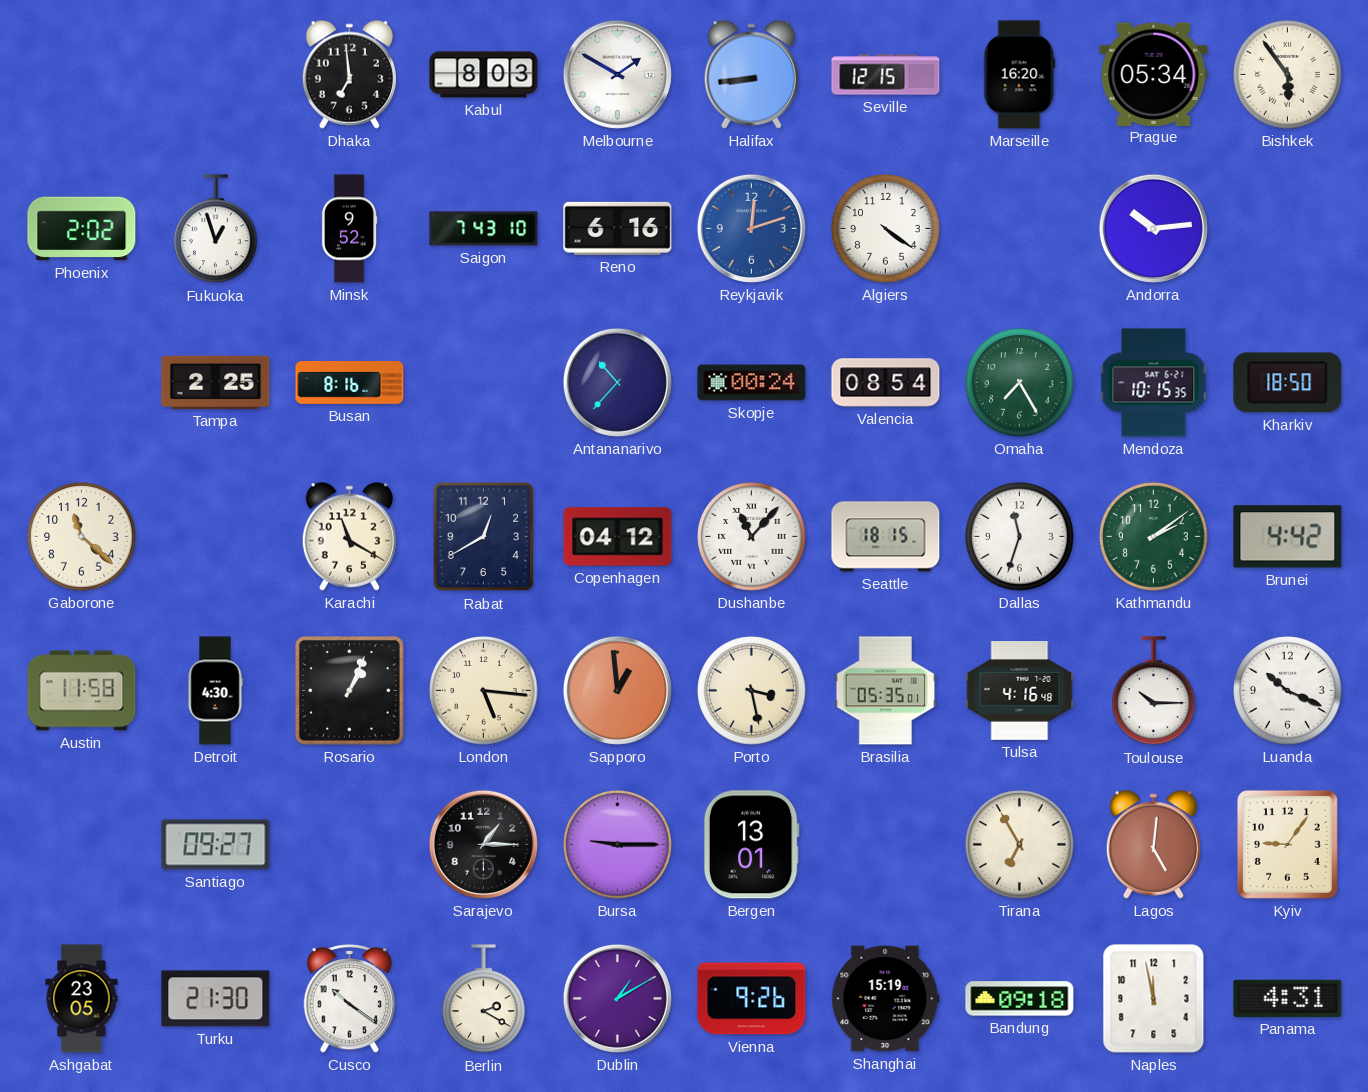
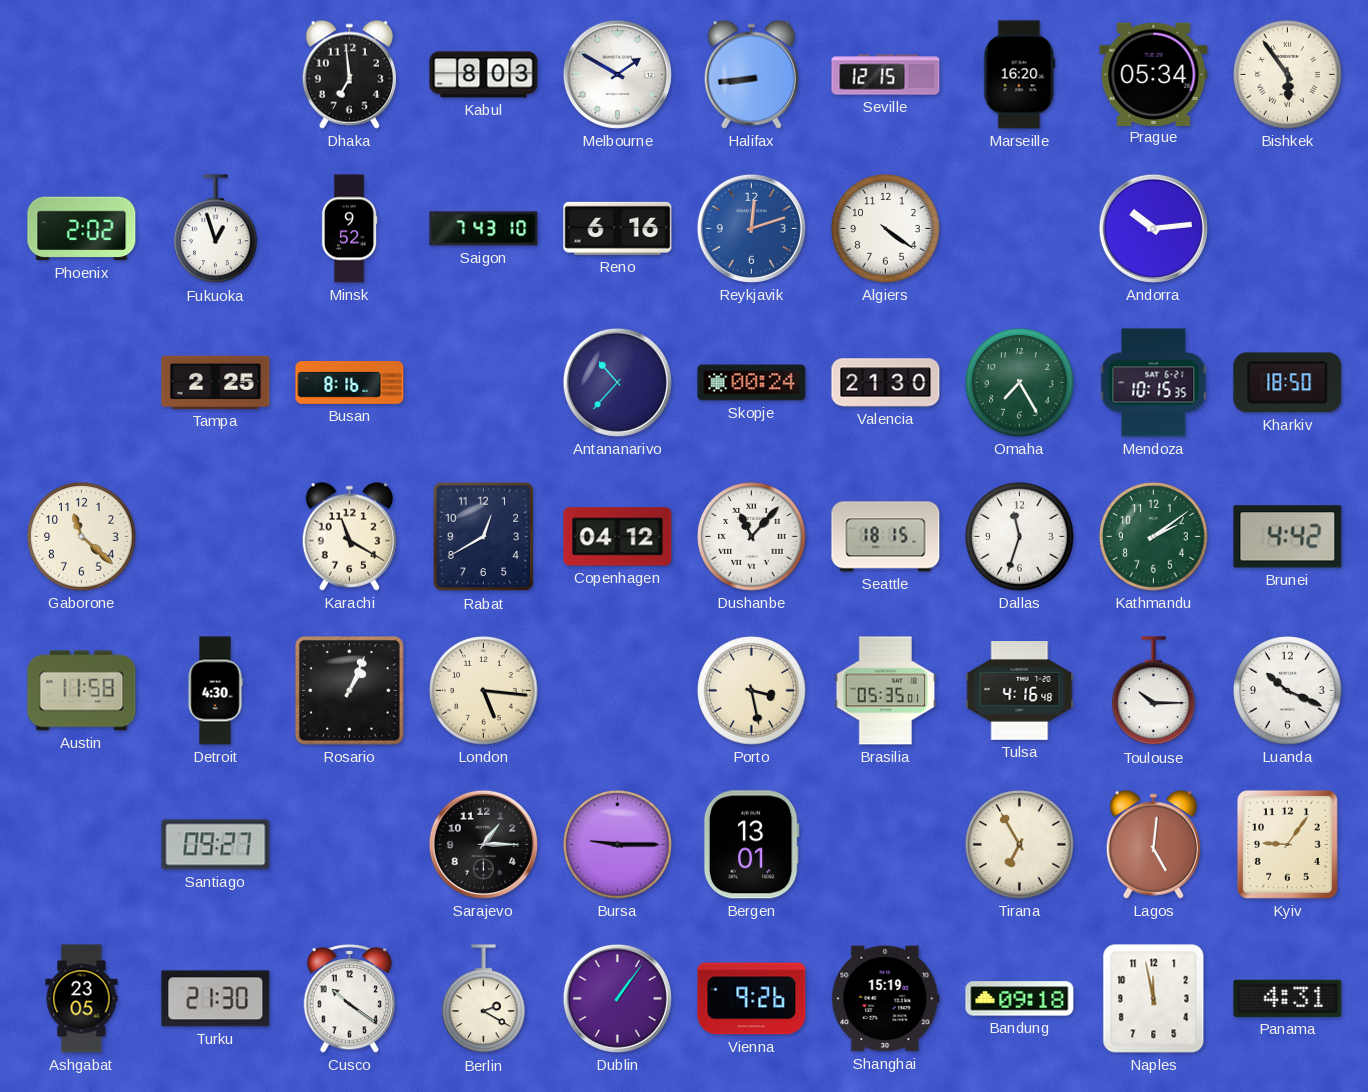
Valencia: 08:54 -> 21:30
Sapporo: 12:59 -> none
Dublin: 1:10 -> 1:06
